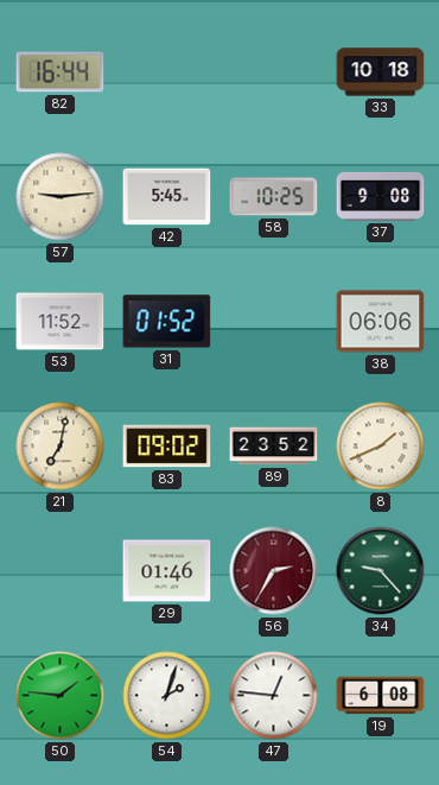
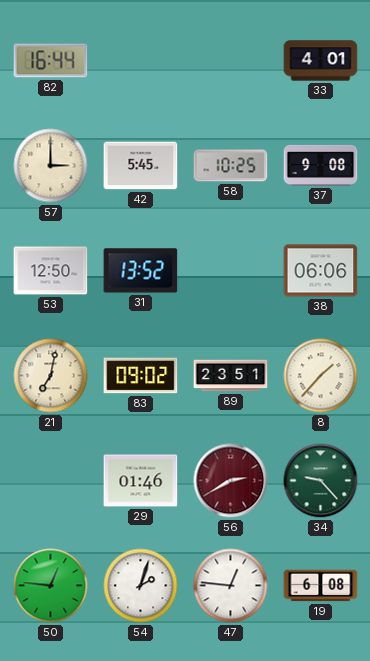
33: 10:18 -> 4:01
57: 9:14 -> 3:00
53: 11:52 -> 12:50
31: 01:52 -> 13:52
89: 23:52 -> 23:51
8: 1:41 -> 1:37
56: 2:35 -> 2:40
50: 1:46 -> 12:46
